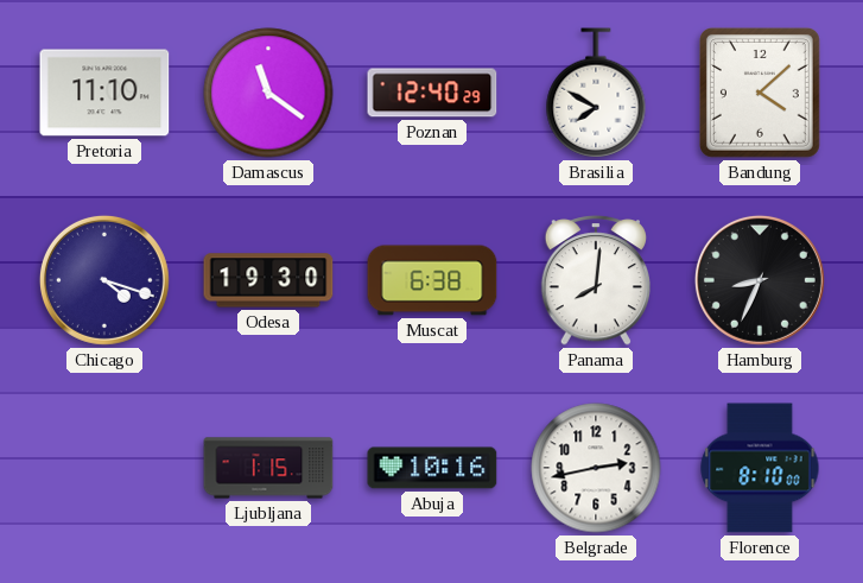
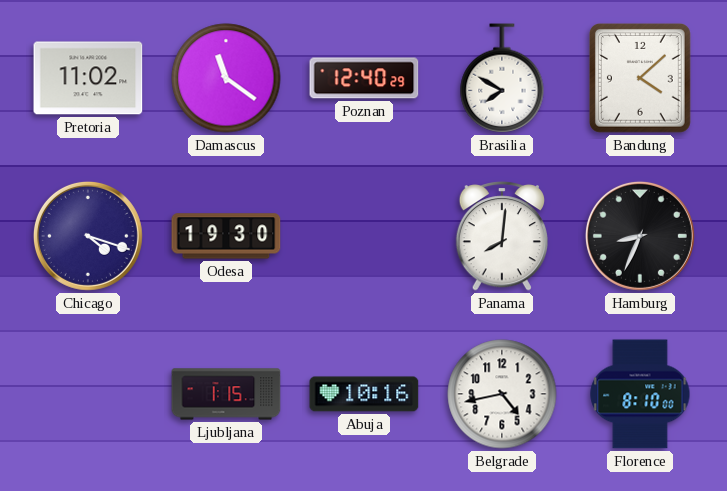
Pretoria: 11:10 -> 11:02
Muscat: 6:38 -> none
Belgrade: 2:43 -> 4:43
